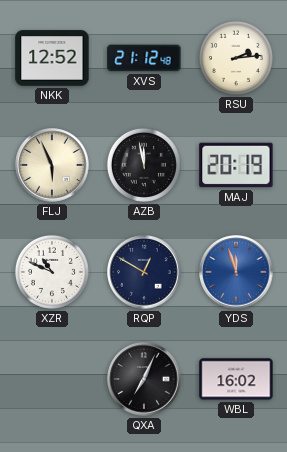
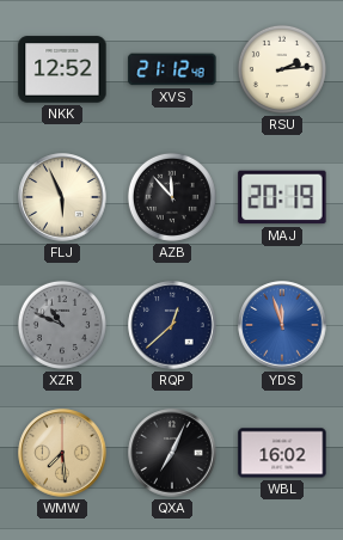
AZB: 11:58 -> 11:53
XZR dial: white -> grey
RQP: 12:50 -> 12:38
WMW: none -> 7:29
